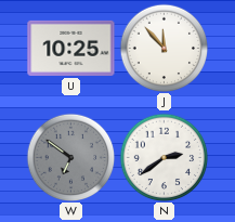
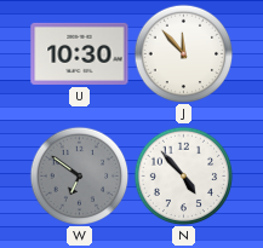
U: 10:25 -> 10:30
N: 2:39 -> 4:53
